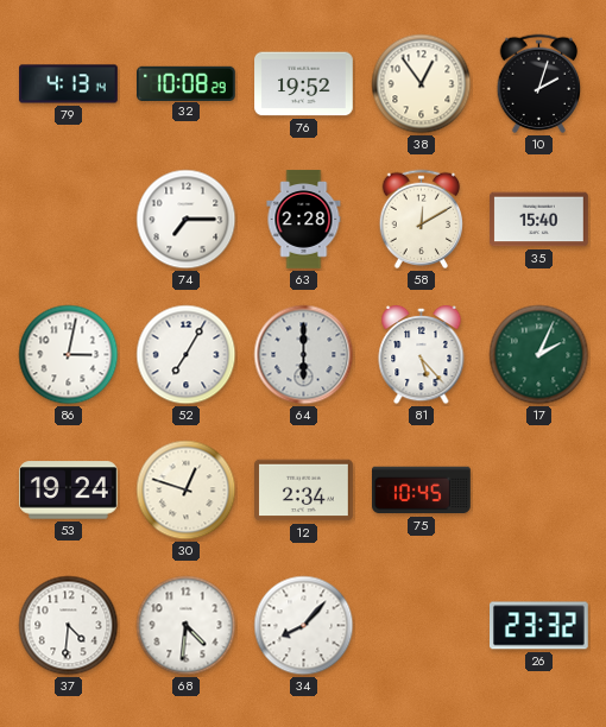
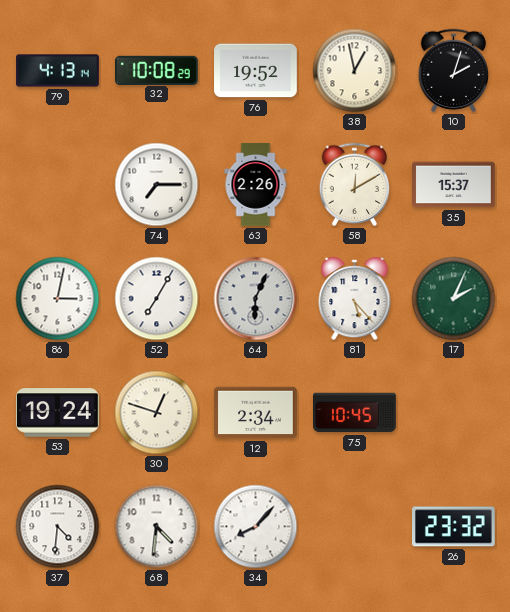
38: 12:54 -> 12:58
63: 2:28 -> 2:26
35: 15:40 -> 15:37
64: 6:00 -> 6:04
